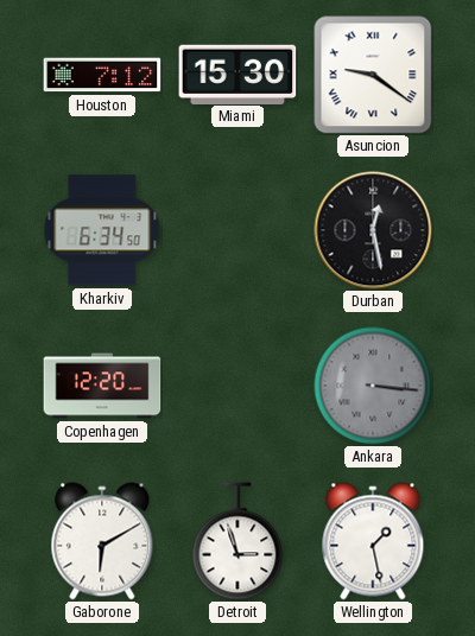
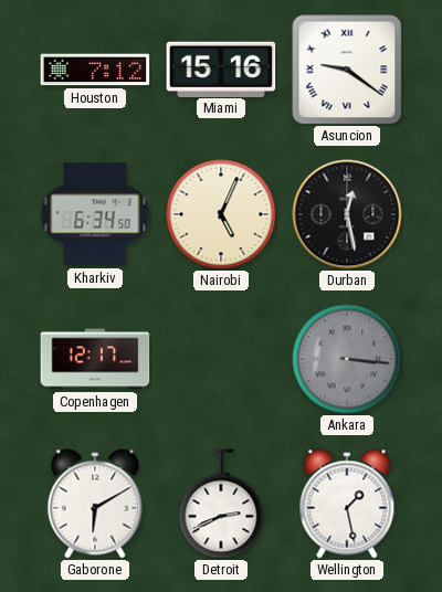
Miami: 15:30 -> 15:16
Nairobi: none -> 5:04
Copenhagen: 12:20 -> 12:17
Detroit: 2:57 -> 2:41
